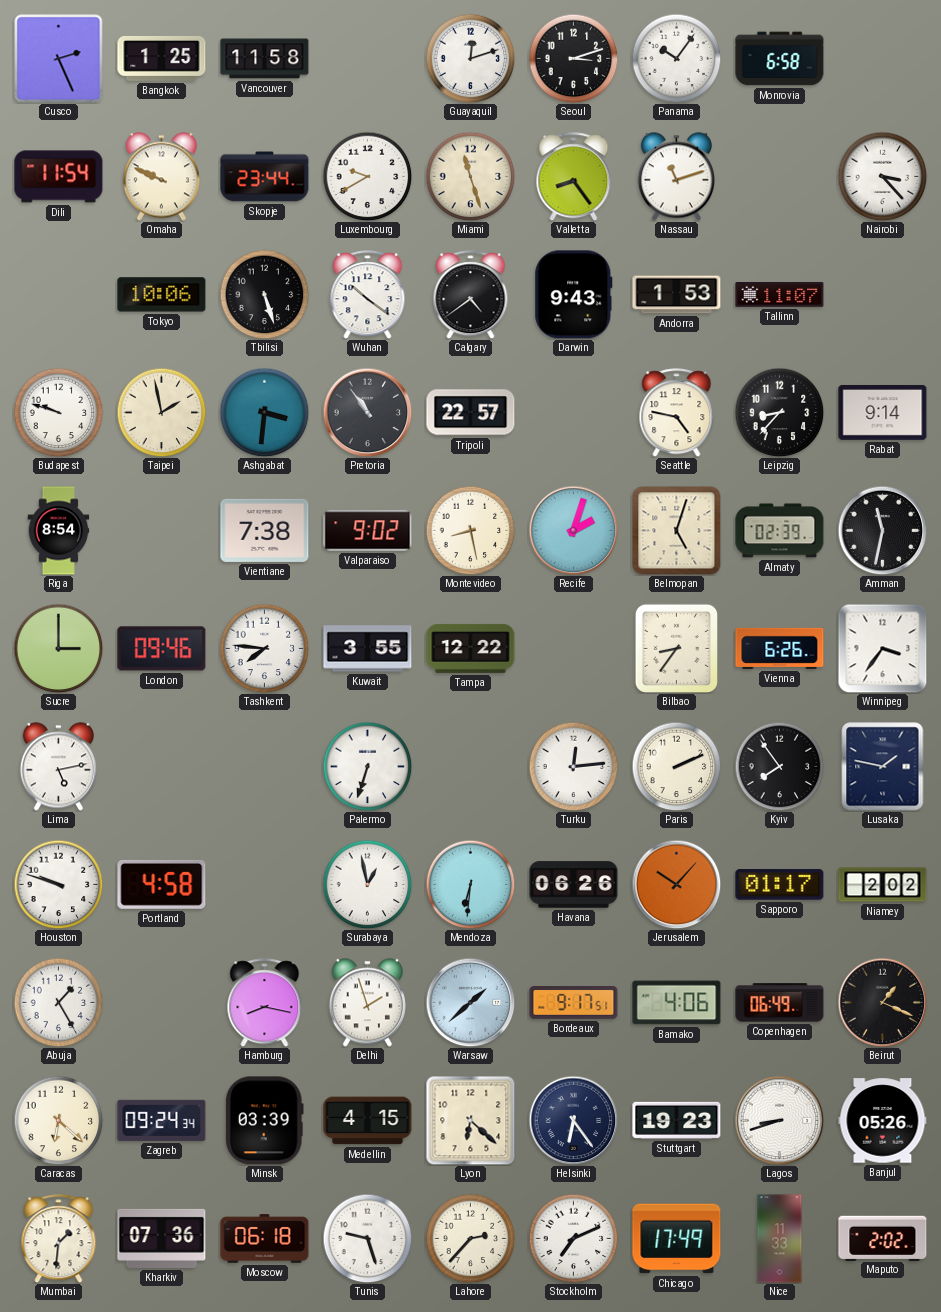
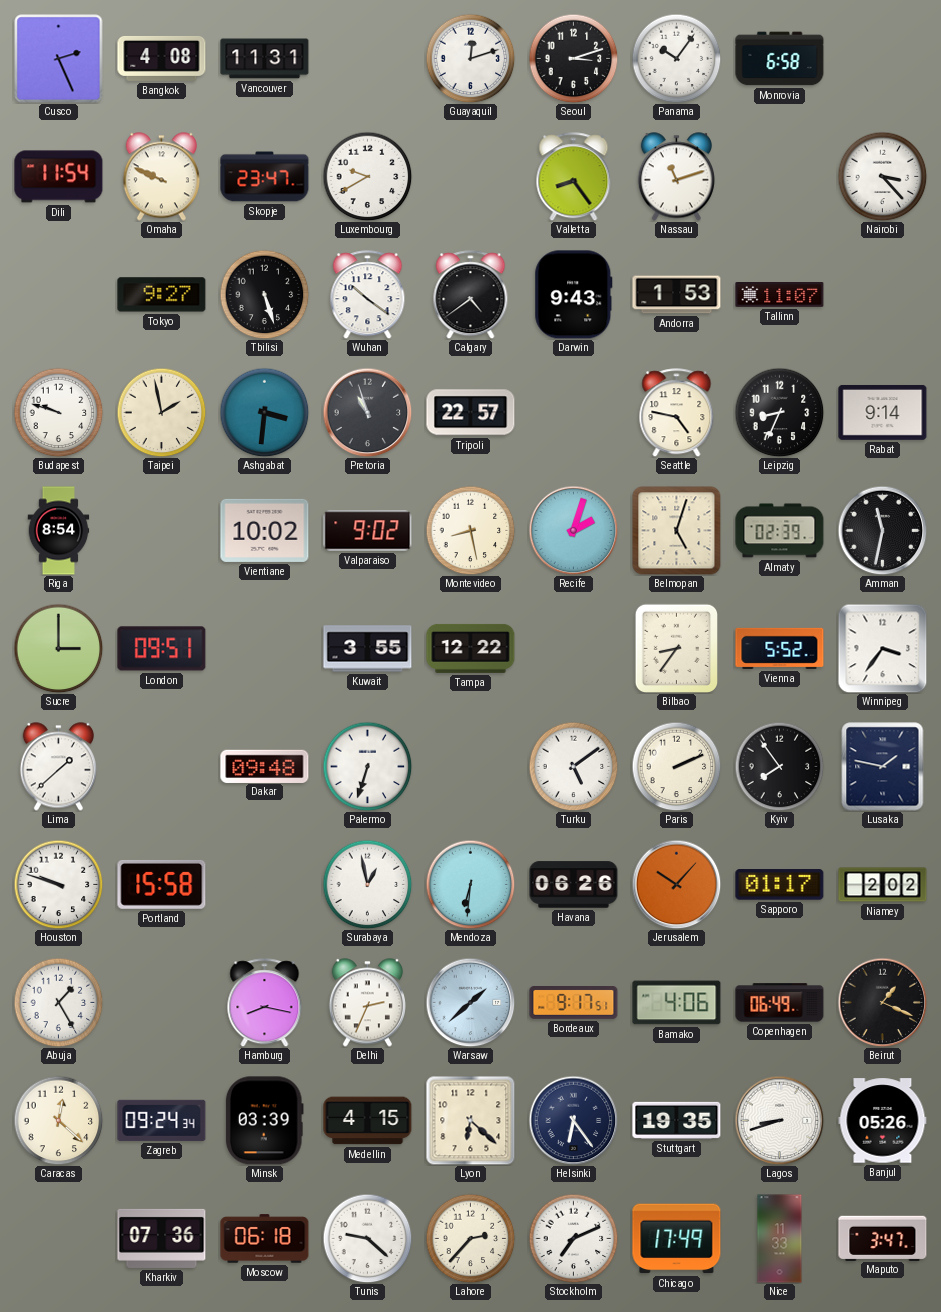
Bangkok: 1:25 -> 4:08
Vancouver: 11:58 -> 11:31
Skopje: 23:44 -> 23:47
Miami: 11:27 -> none
Tokyo: 10:06 -> 9:27
Pretoria: 10:54 -> 10:57
Leipzig: 8:37 -> 8:34
Vientiane: 7:38 -> 10:02
London: 09:46 -> 09:51
Tashkent: 7:46 -> none
Vienna: 6:26 -> 5:52
Lima: 5:13 -> 1:38
Dakar: none -> 09:48
Turku: 12:14 -> 5:09
Portland: 4:58 -> 15:58
Delhi: 1:57 -> 2:34
Caracas: 6:22 -> 12:22
Stuttgart: 19:23 -> 19:35
Mumbai: 1:31 -> none
Tunis: 9:27 -> 9:22
Maputo: 2:02 -> 3:47
